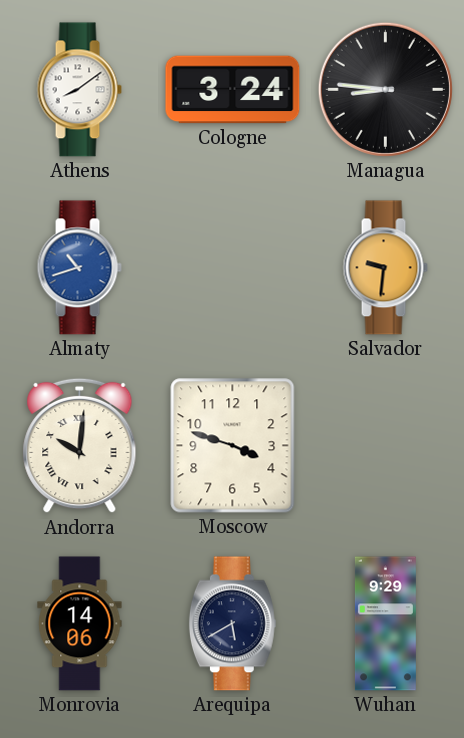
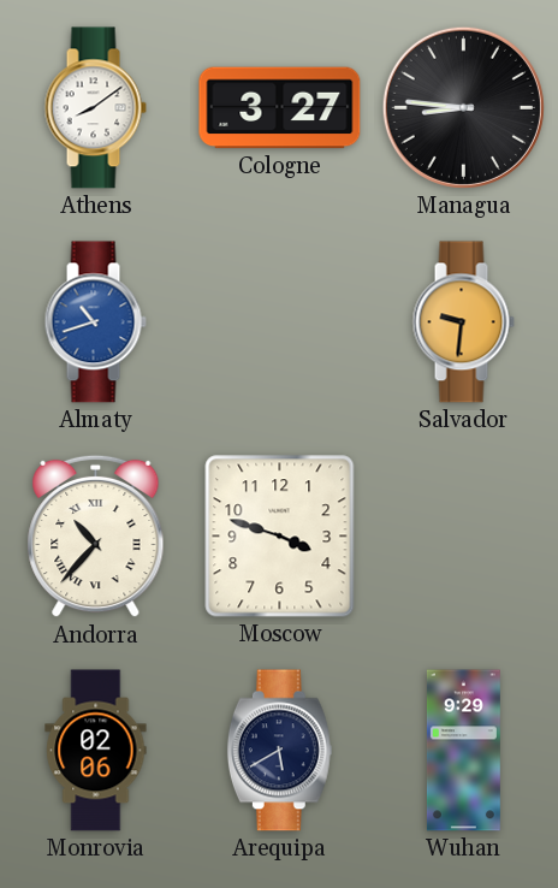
Cologne: 3:24 -> 3:27
Andorra: 10:01 -> 10:37
Monrovia: 14:06 -> 02:06
